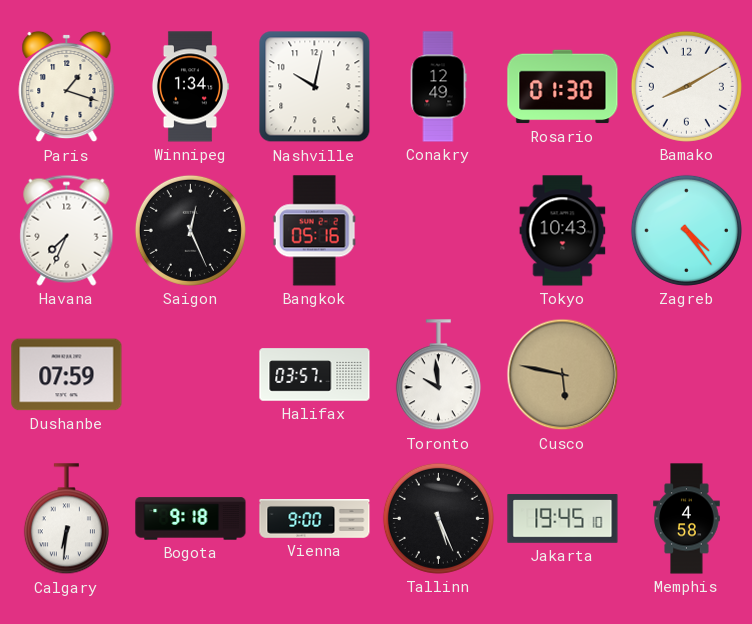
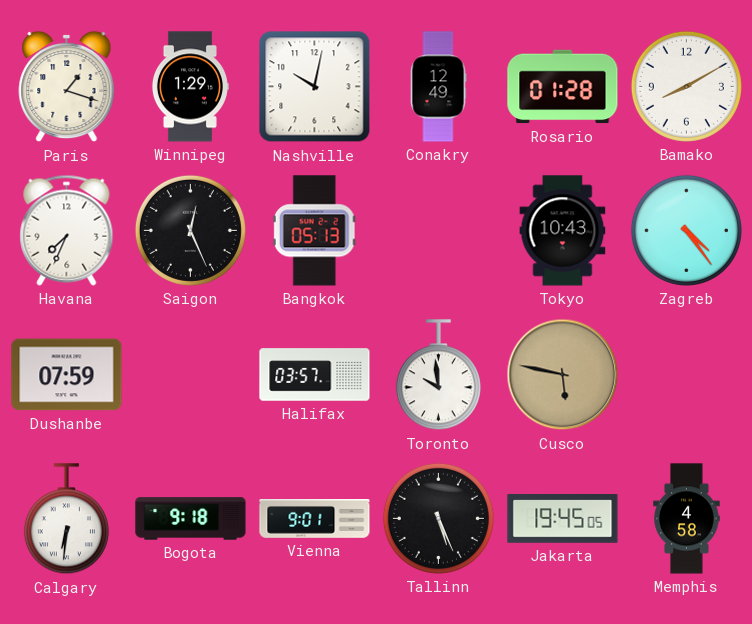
Winnipeg: 1:34 -> 1:29
Rosario: 01:30 -> 01:28
Bangkok: 05:16 -> 05:13
Vienna: 9:00 -> 9:01
Jakarta: 19:45:10 -> 19:45:05
